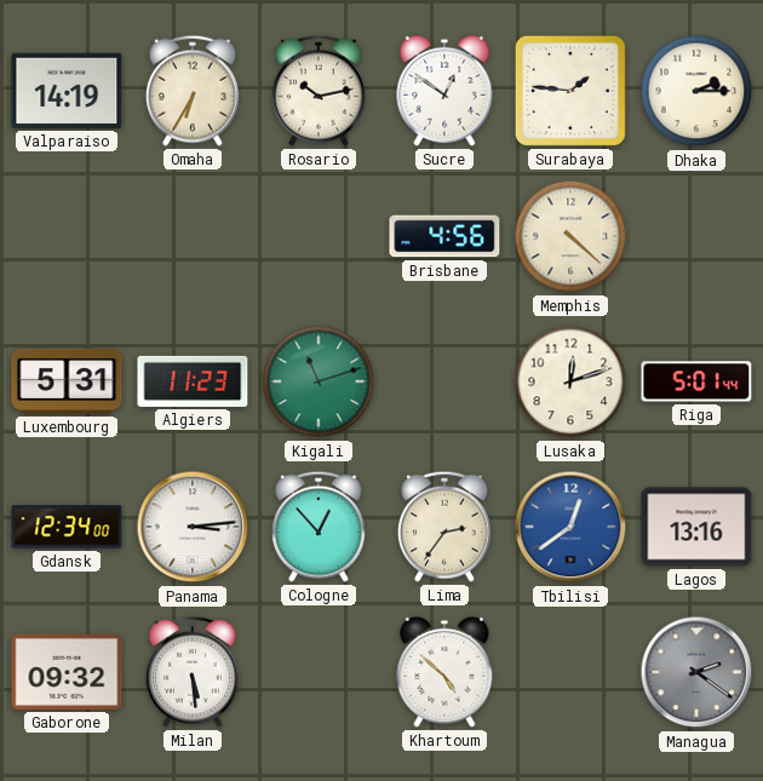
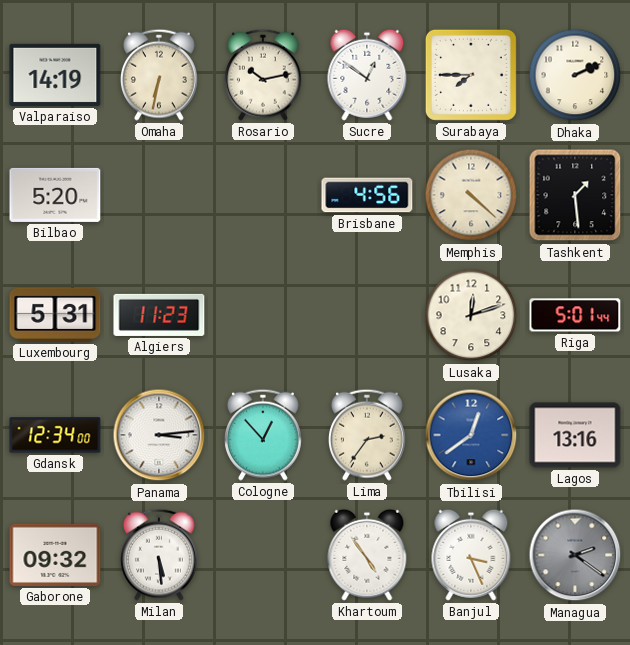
Omaha: 6:35 -> 6:32
Surabaya: 1:46 -> 7:45
Dhaka: 2:15 -> 2:11
Bilbao: none -> 5:20
Tashkent: none -> 1:29
Kigali: 11:12 -> none
Khartoum: 4:52 -> 4:54
Banjul: none -> 3:26
